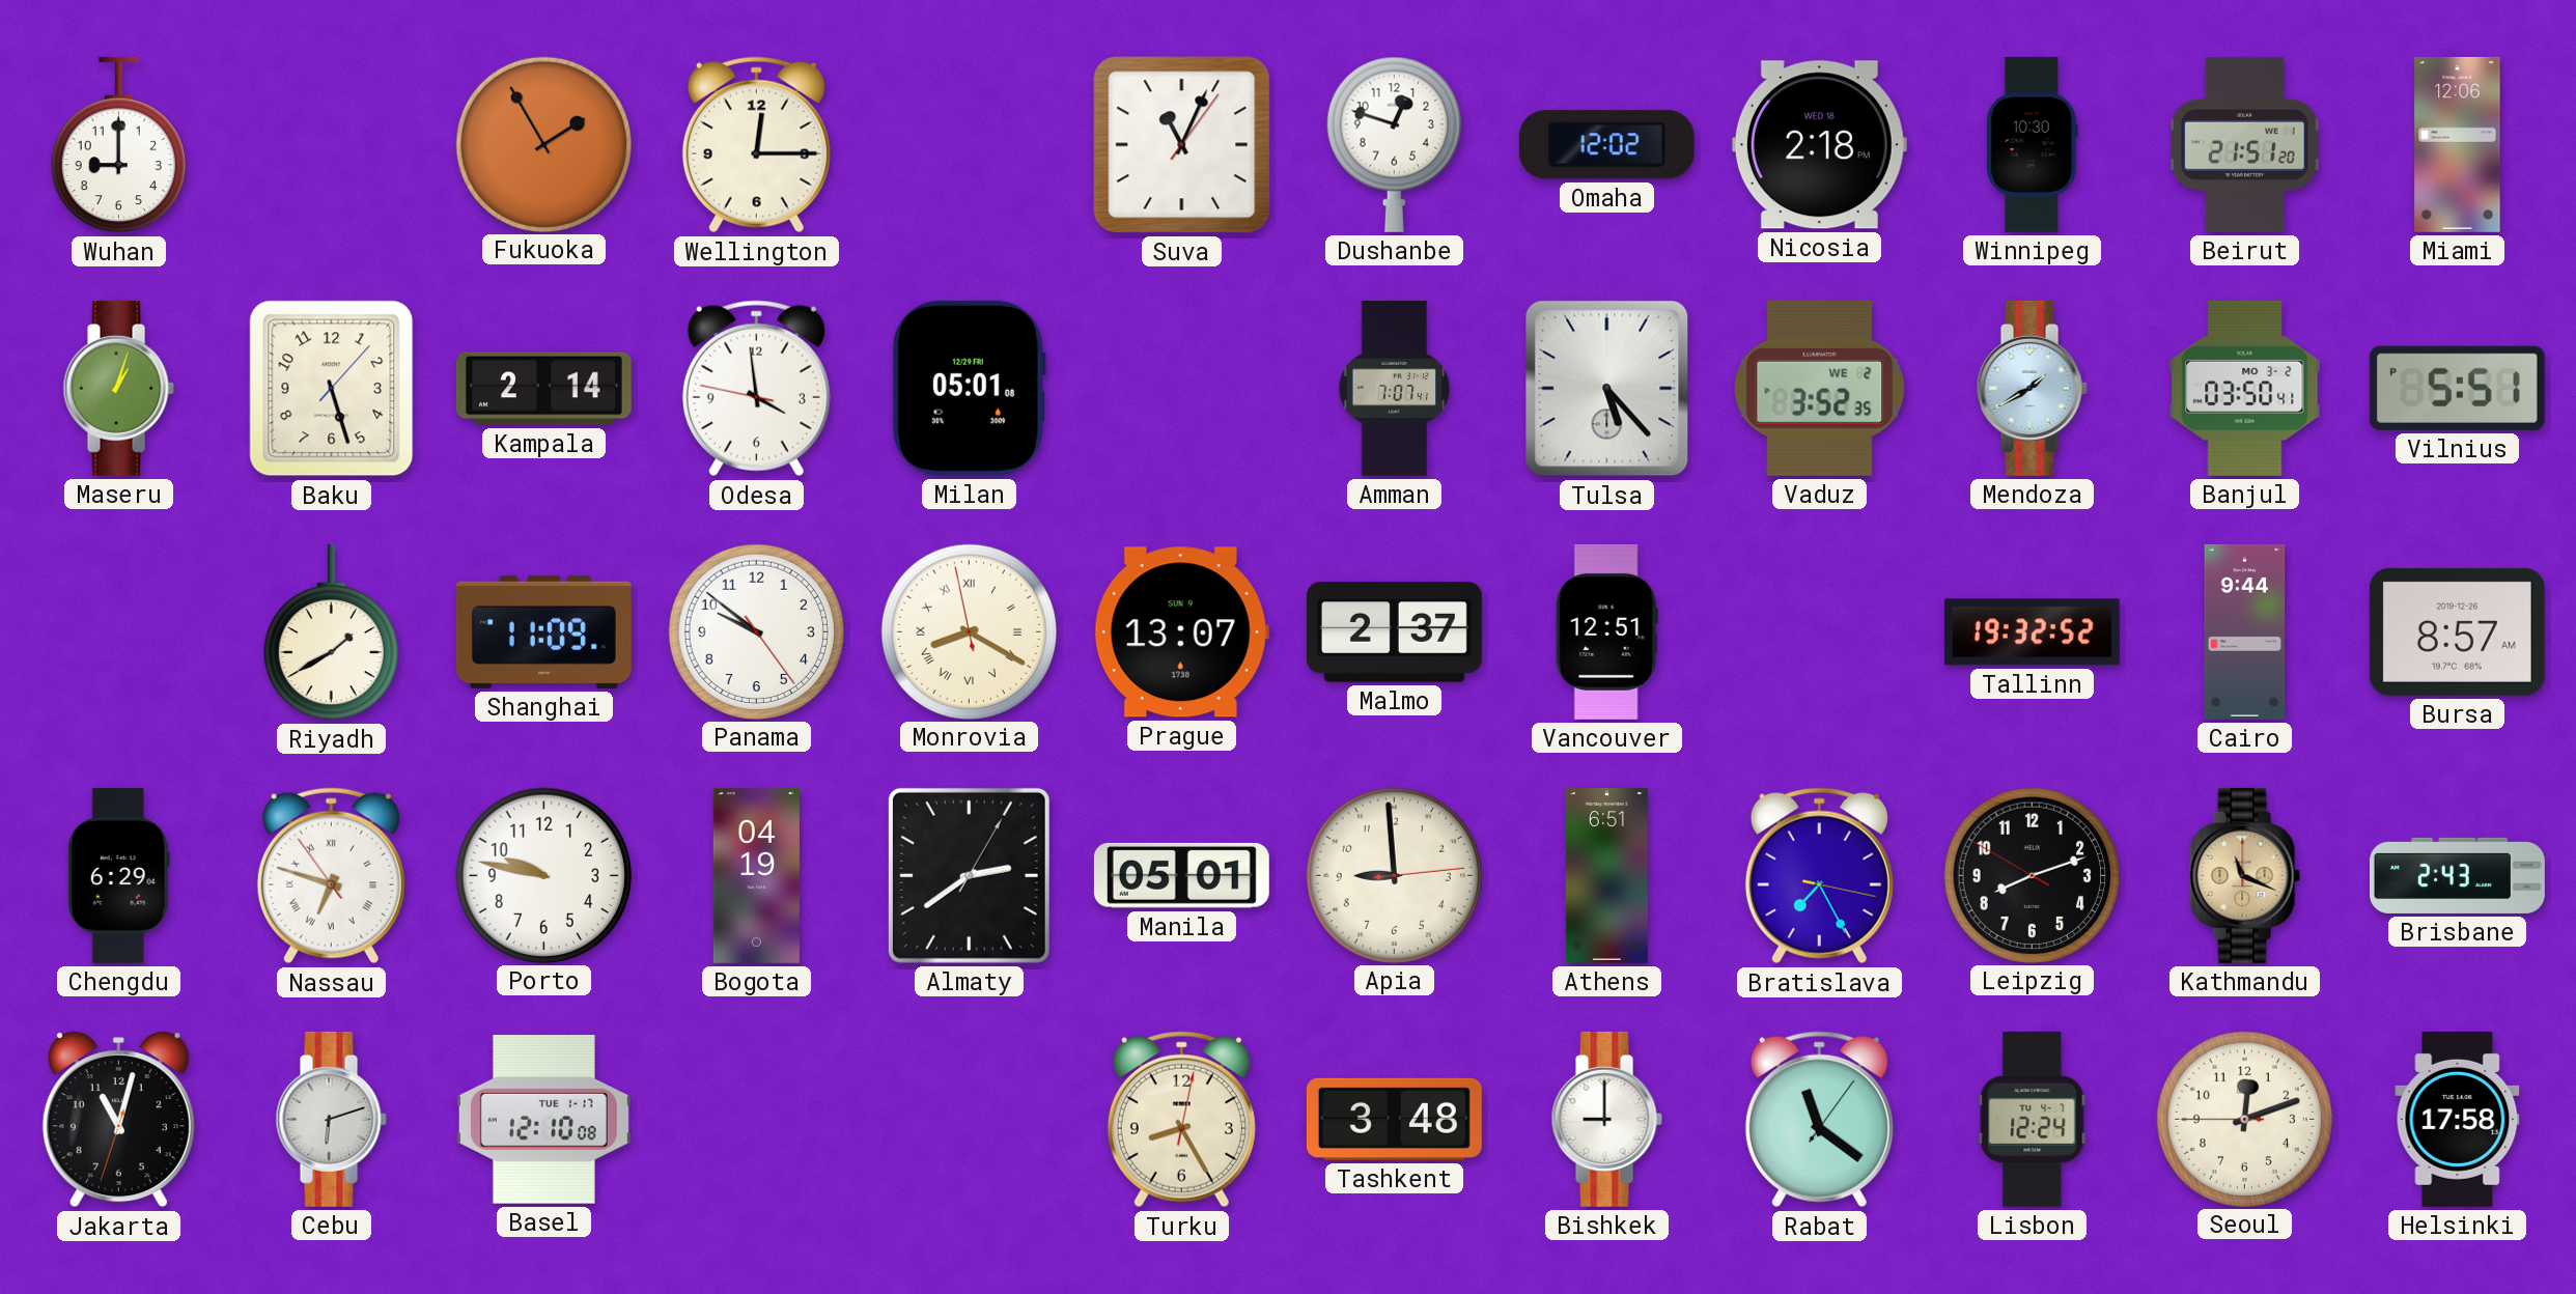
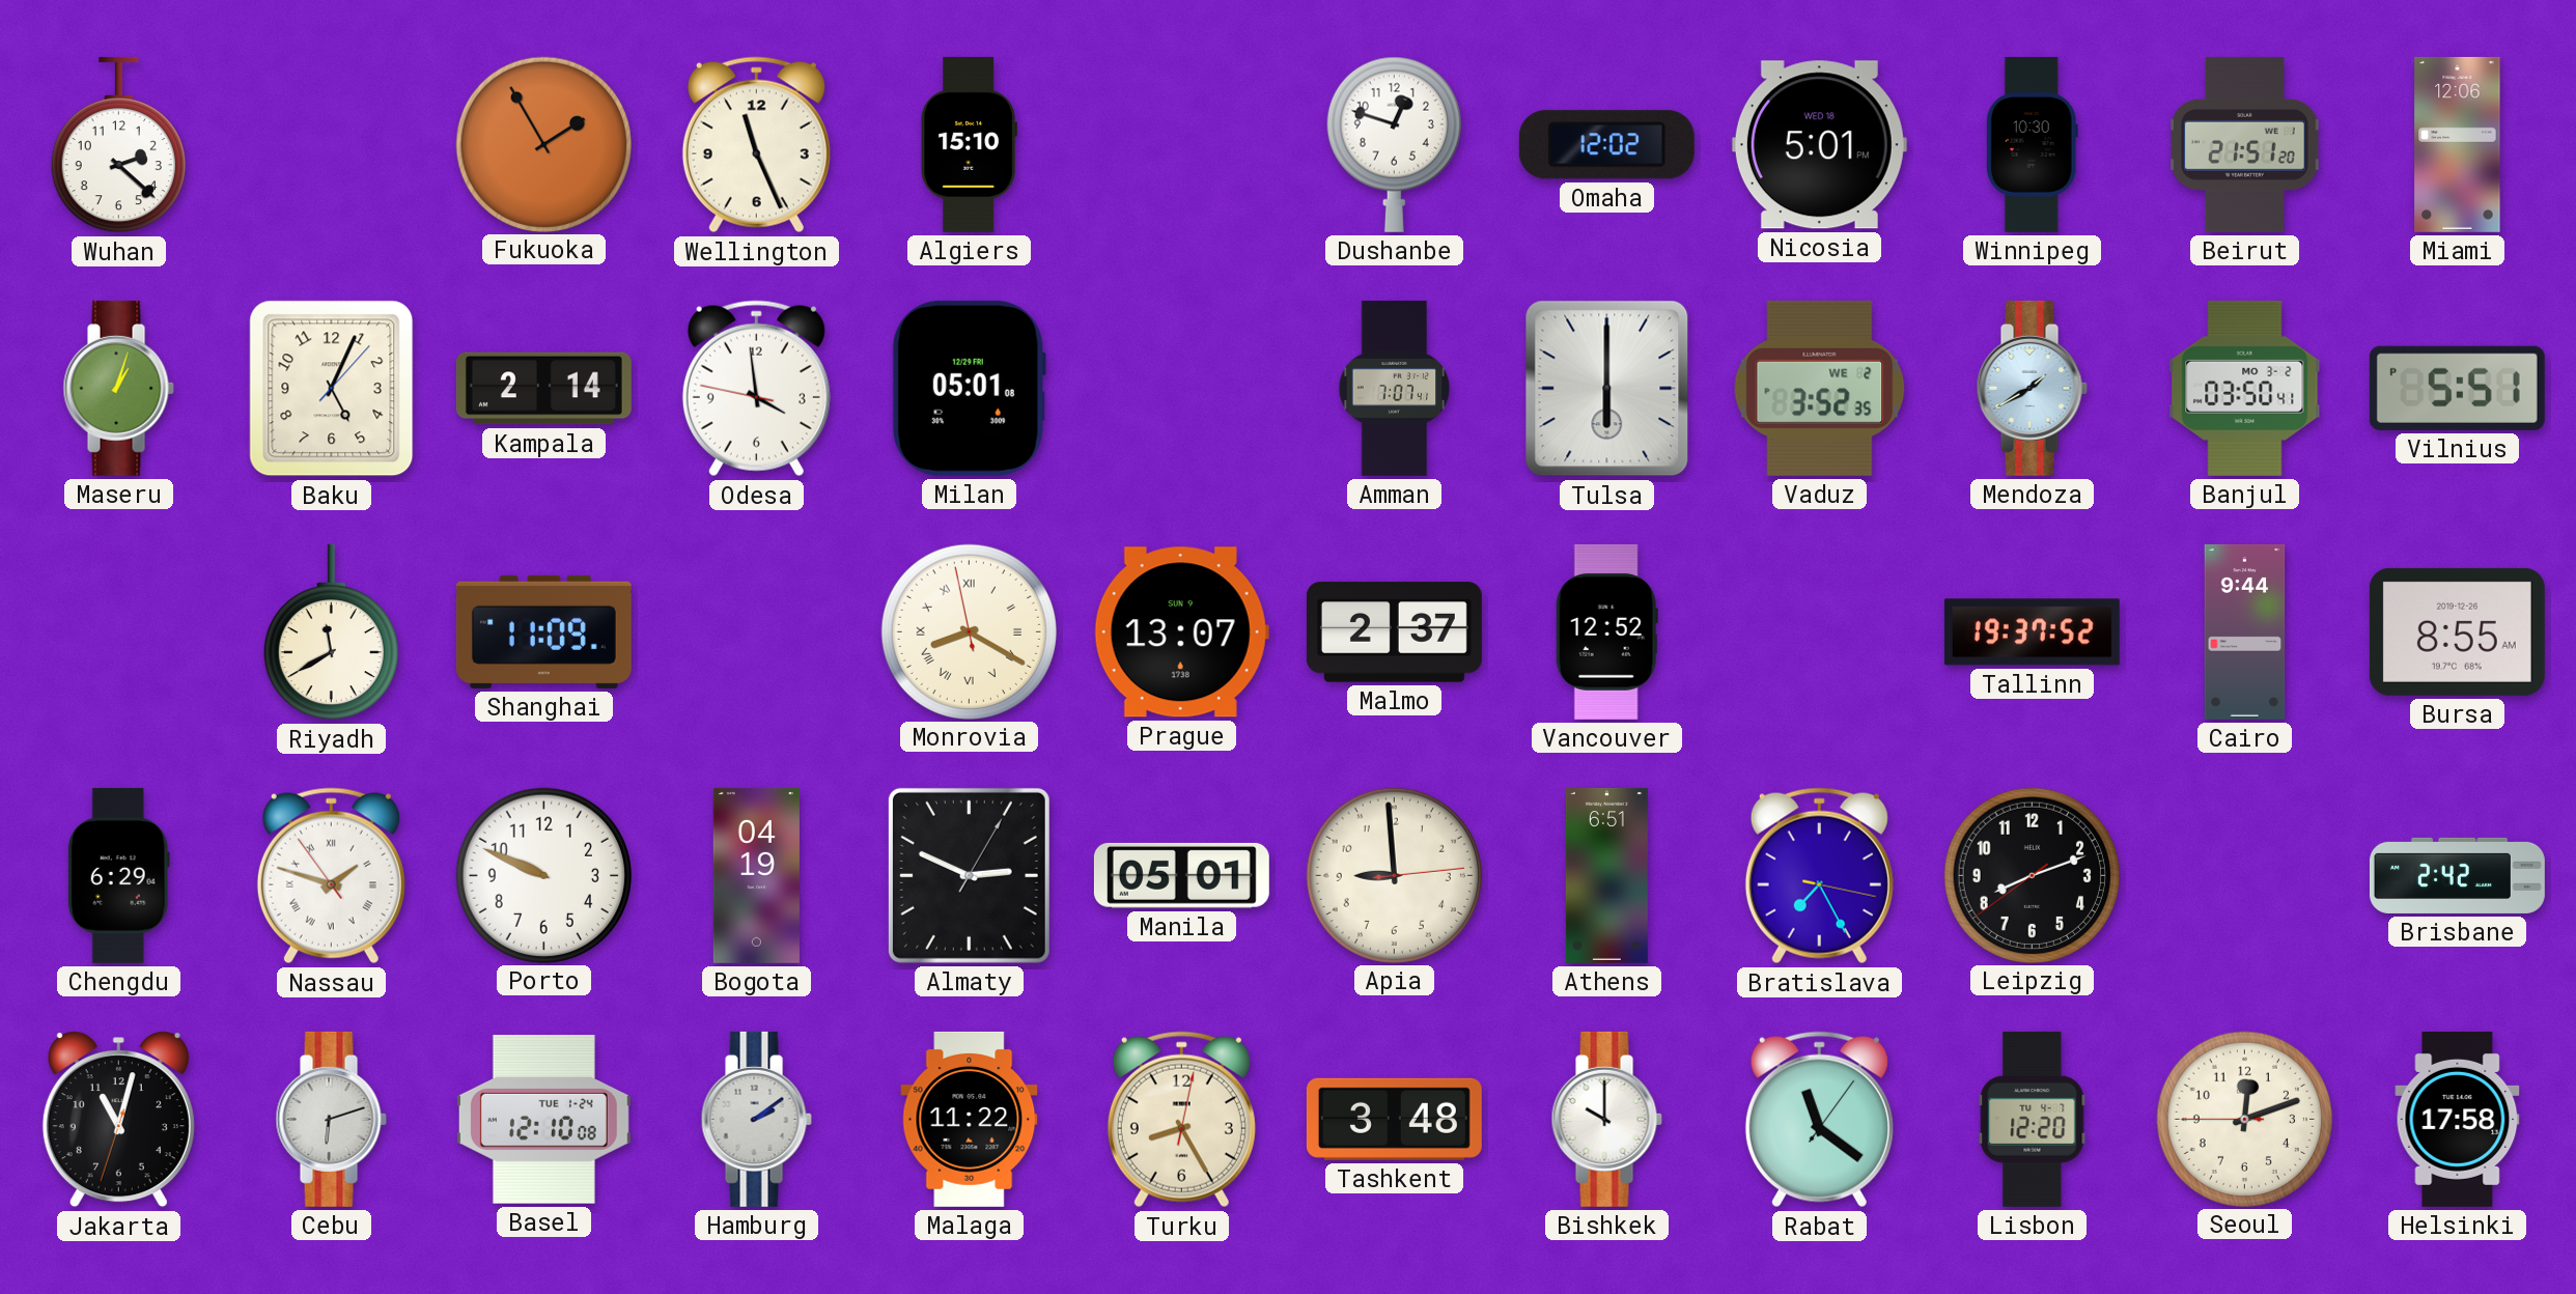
Wuhan: 9:00 -> 2:22
Wellington: 12:15 -> 11:26
Algiers: none -> 15:10
Suva: 11:04 -> none
Nicosia: 2:18 -> 5:01
Baku: 5:27 -> 5:04
Tulsa: 5:23 -> 6:00
Riyadh: 1:40 -> 11:40
Panama: 9:51 -> none
Vancouver: 12:51 -> 12:52
Tallinn: 19:32 -> 19:37
Bursa: 8:57 -> 8:55
Nassau: 6:47 -> 1:47
Porto: 9:47 -> 9:49
Almaty: 2:39 -> 2:49
Leipzig: 8:11:50 -> 8:11:39
Kathmandu: 11:19 -> none
Brisbane: 2:43 -> 2:42
Basel date: TUE 1-17 -> TUE 1-24
Hamburg: none -> 2:09
Malaga: none -> 11:22
Bishkek: 9:00 -> 10:00
Lisbon: 12:24 -> 12:20
